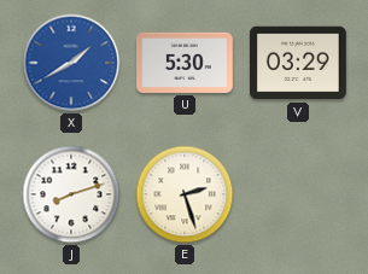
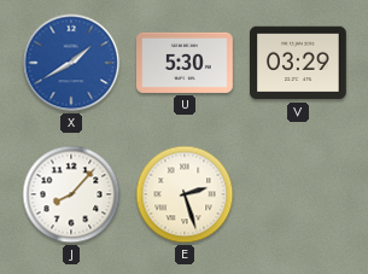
J: 8:12 -> 8:07
